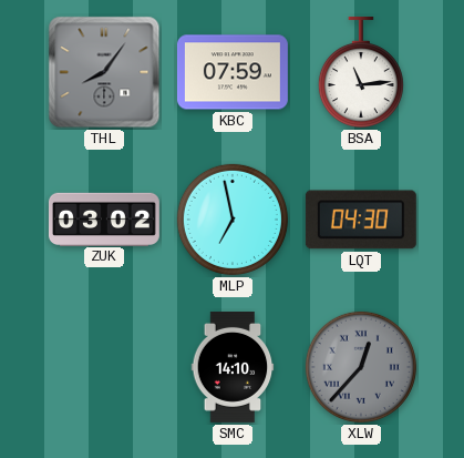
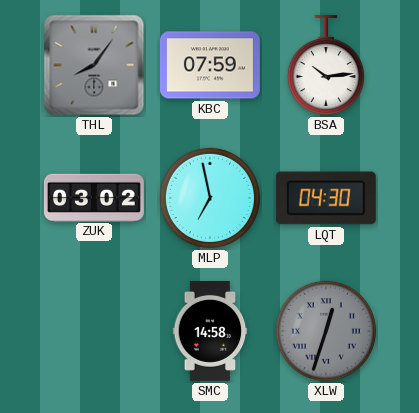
BSA: 11:14 -> 10:14
SMC: 14:10 -> 14:58
XLW: 12:37 -> 12:33
